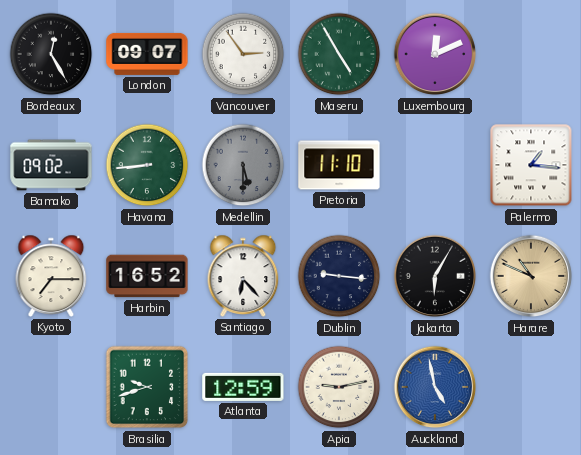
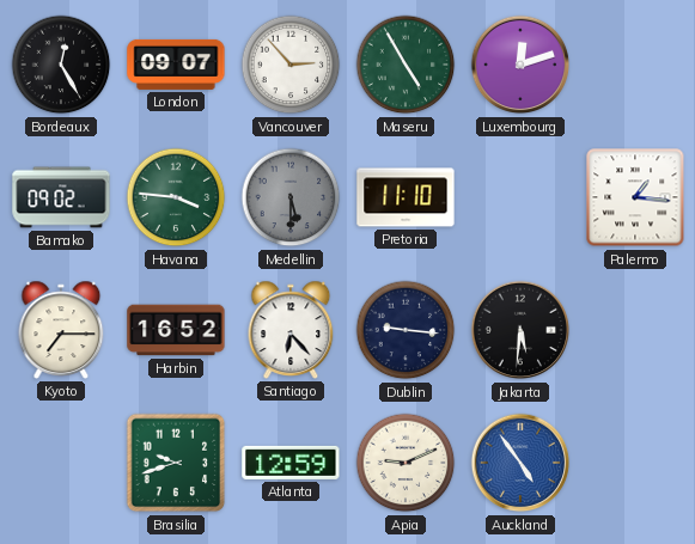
Vancouver: 2:54 -> 2:53
Luxembourg: 12:11 -> 12:12
Havana: 8:44 -> 3:46
Jakarta: 6:05 -> 5:31
Harare: 10:49 -> none
Apia: 9:13 -> 9:11
Auckland: 4:58 -> 4:54
